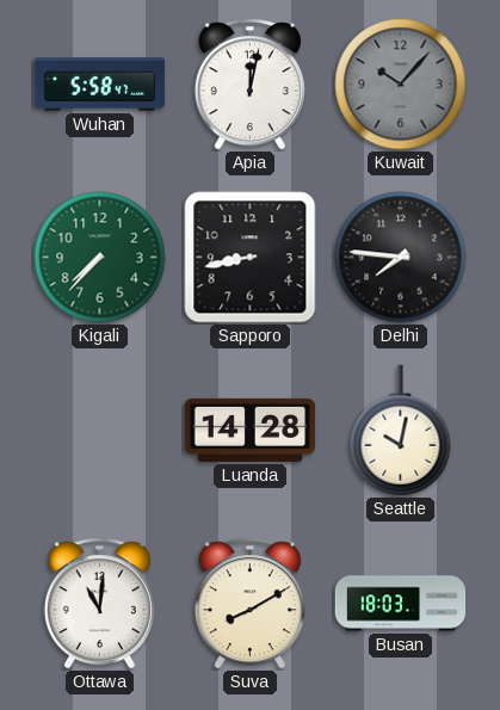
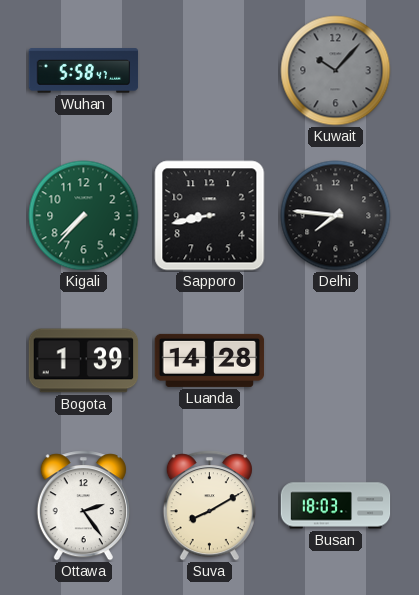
Apia: 12:02 -> none
Bogota: none -> 1:39
Seattle: 10:02 -> none
Ottawa: 11:01 -> 2:24
